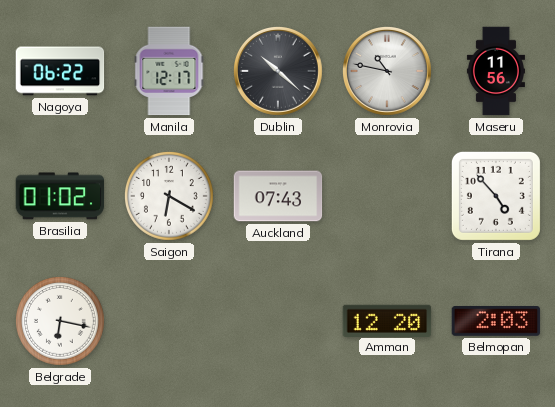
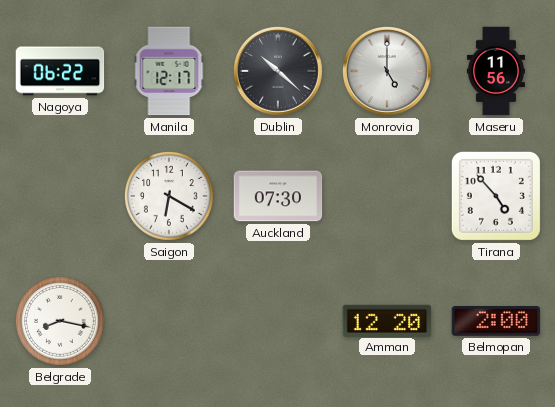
Monrovia: 10:47 -> 5:00
Brasilia: 01:02 -> none
Auckland: 07:43 -> 07:30
Belgrade: 6:17 -> 8:17
Belmopan: 2:03 -> 2:00
